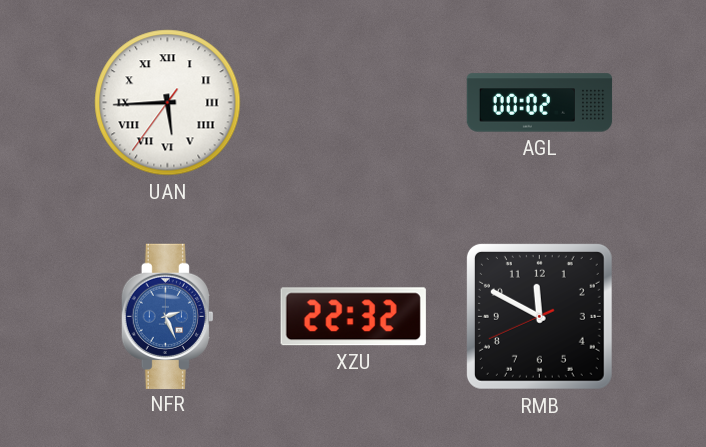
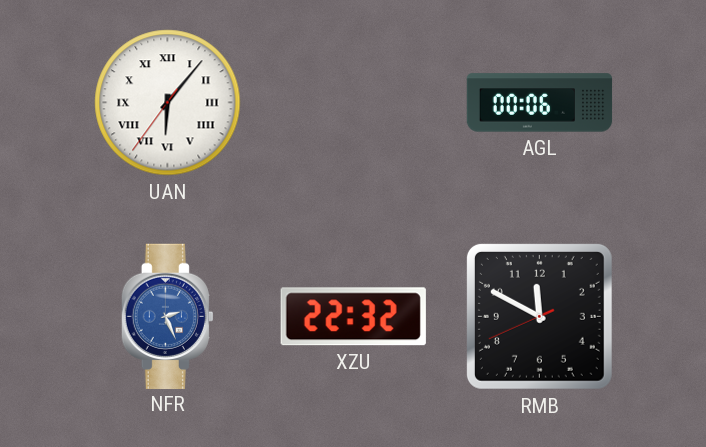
UAN: 5:44 -> 6:06
AGL: 00:02 -> 00:06
